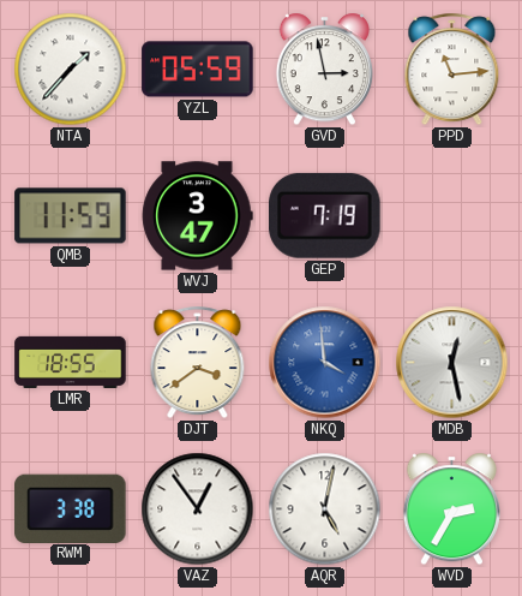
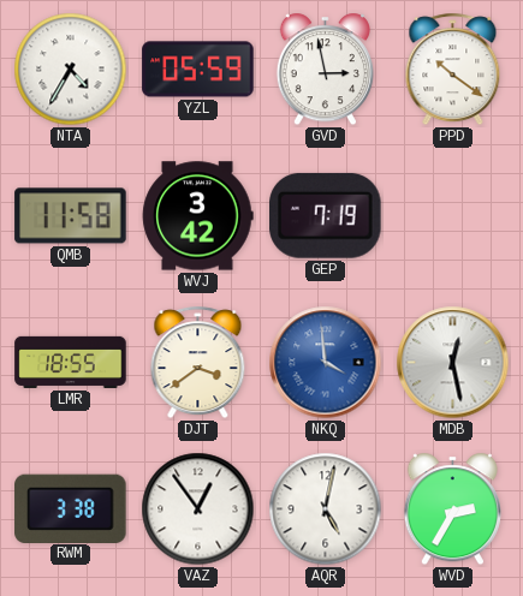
NTA: 1:37 -> 4:35
PPD: 11:14 -> 10:21
QMB: 11:59 -> 11:58
WVJ: 3:47 -> 3:42
